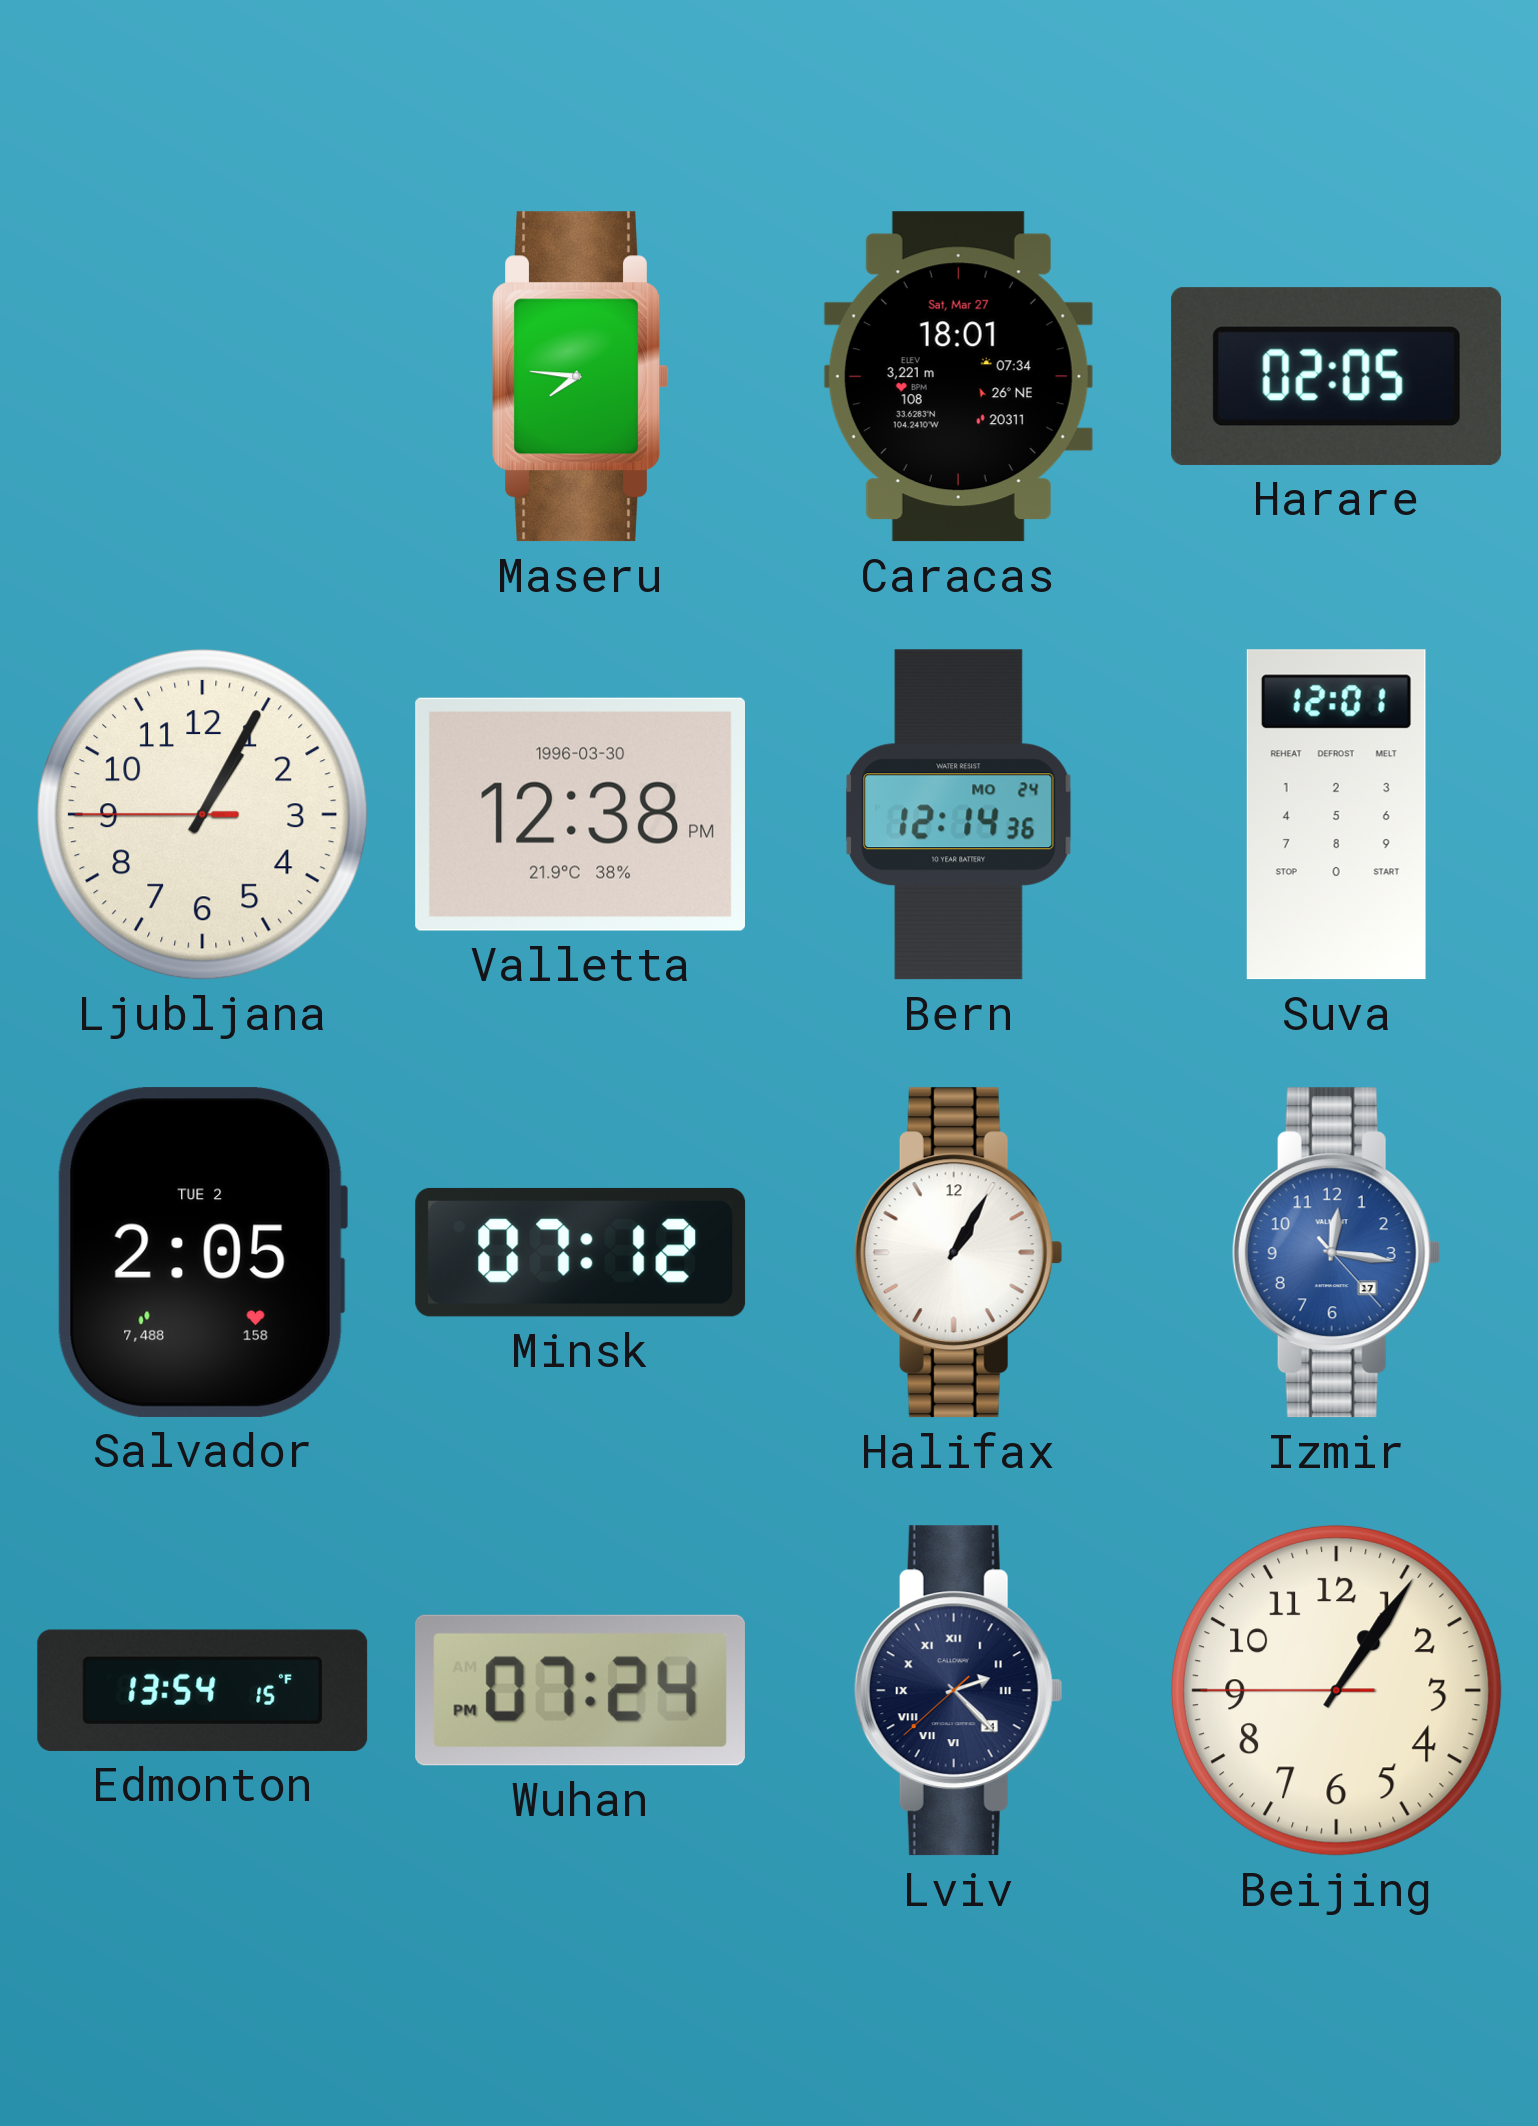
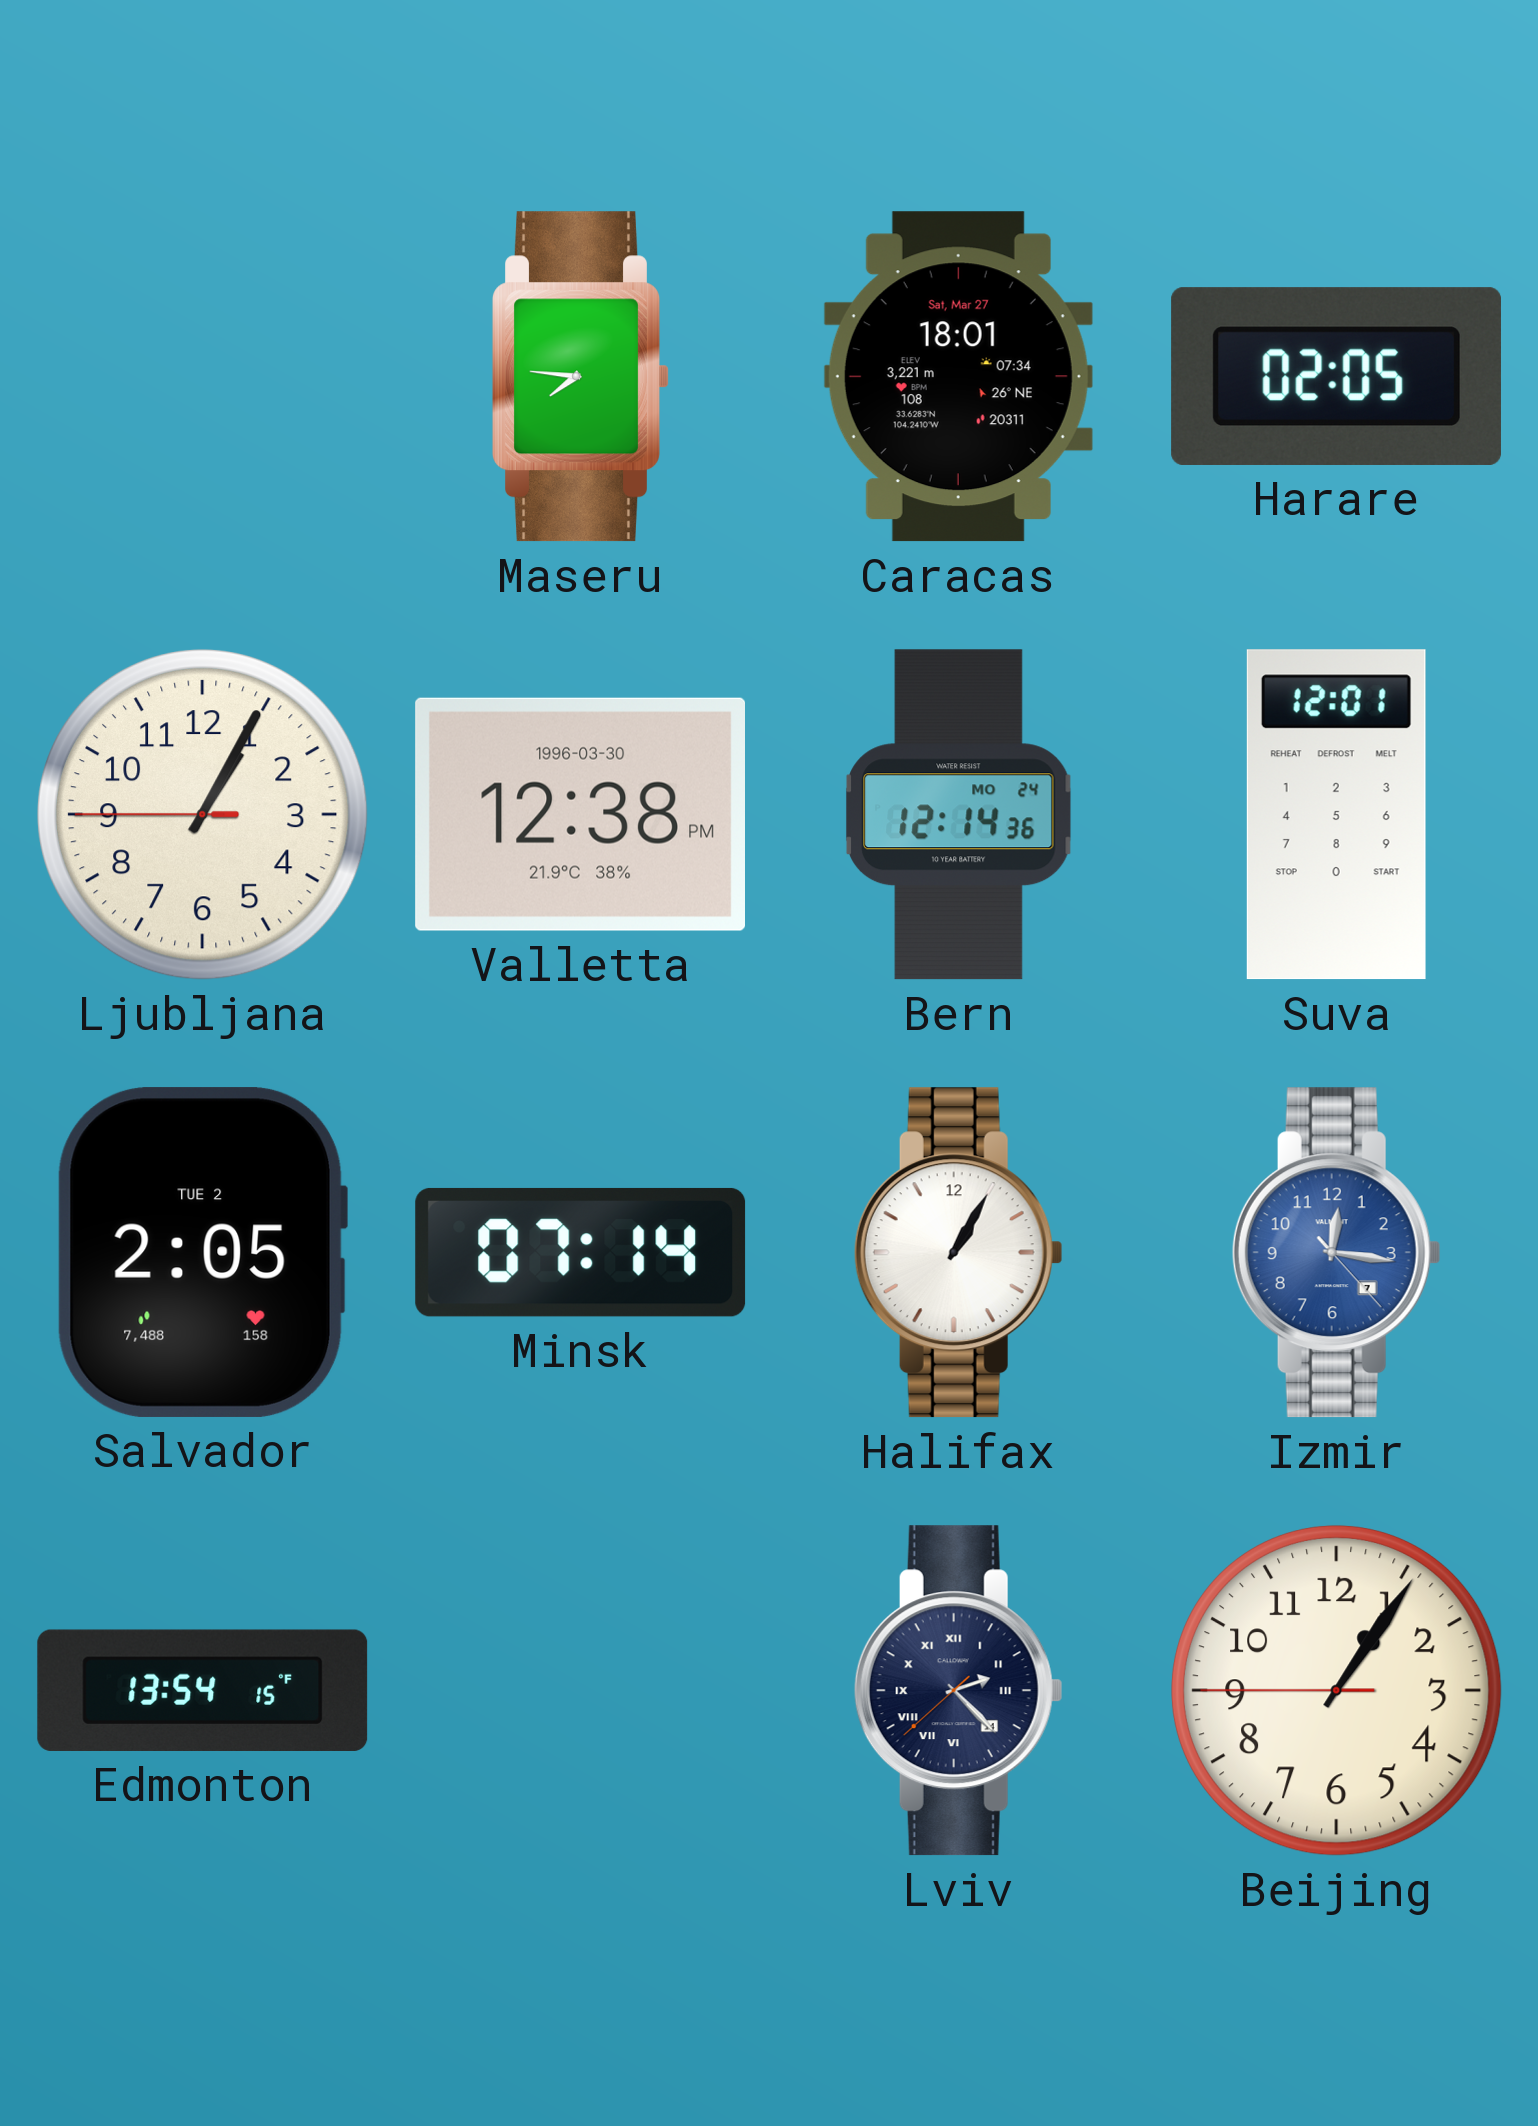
Minsk: 07:12 -> 07:14
Izmir date: 17 -> 7
Wuhan: 07:24 -> none
